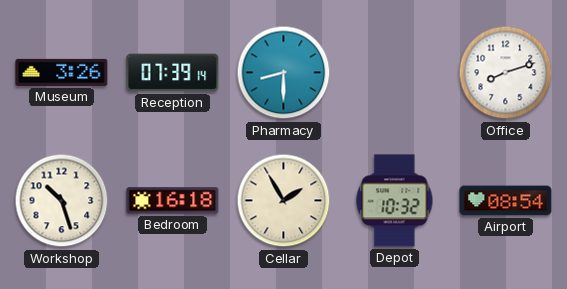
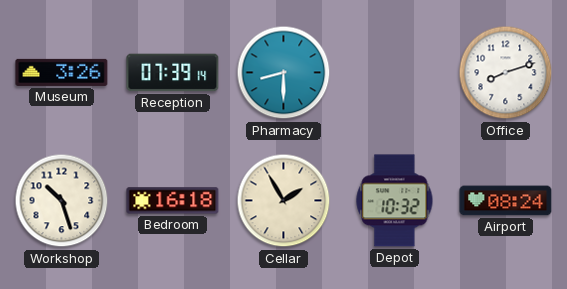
Airport: 08:54 -> 08:24
